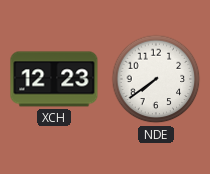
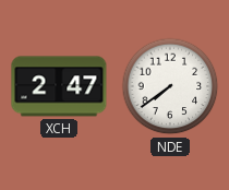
XCH: 12:23 -> 2:47
